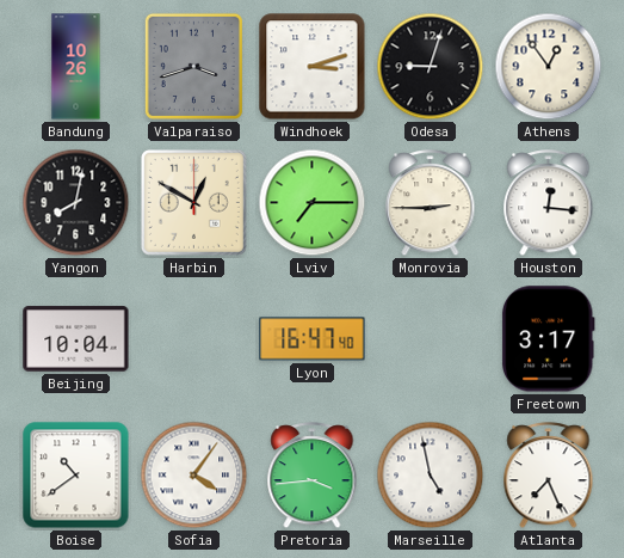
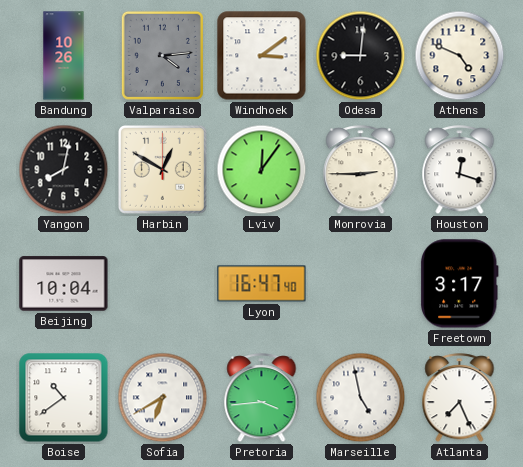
Valparaiso: 3:42 -> 4:14
Windhoek: 3:12 -> 3:09
Odesa: 9:03 -> 9:01
Athens: 12:54 -> 4:49
Lviv: 7:15 -> 12:06
Houston: 12:16 -> 12:18
Sofia: 4:06 -> 6:40
